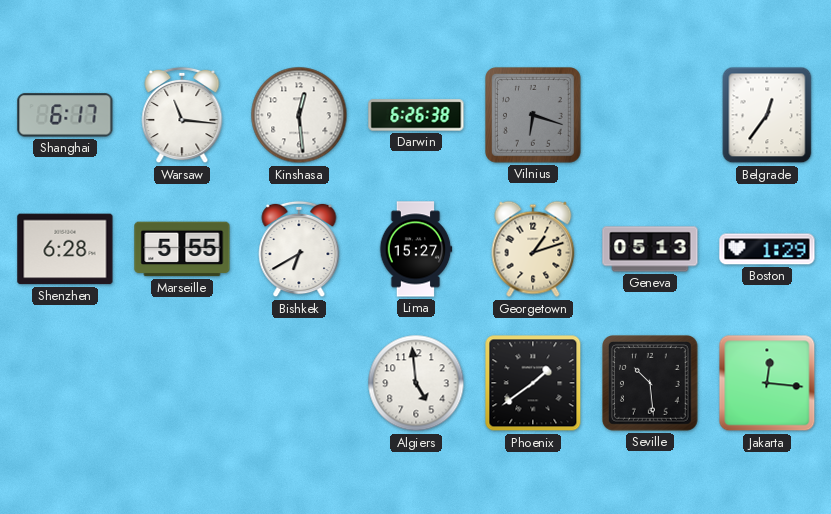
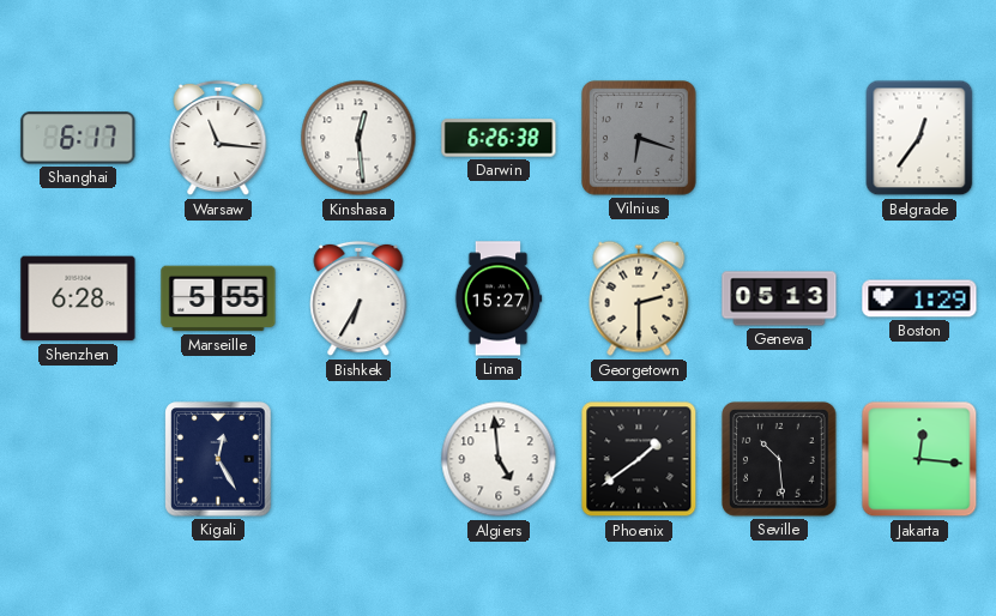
Bishkek: 6:40 -> 6:35
Georgetown: 1:12 -> 2:30
Kigali: none -> 12:25
